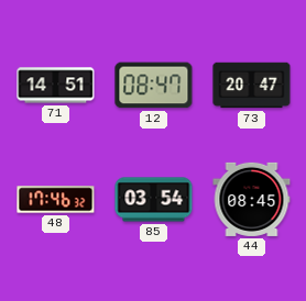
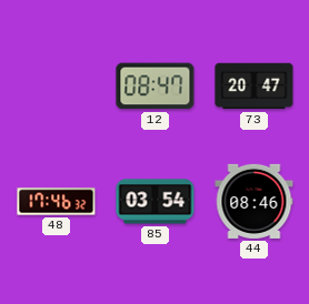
71: 14:51 -> none
44: 08:45 -> 08:46
